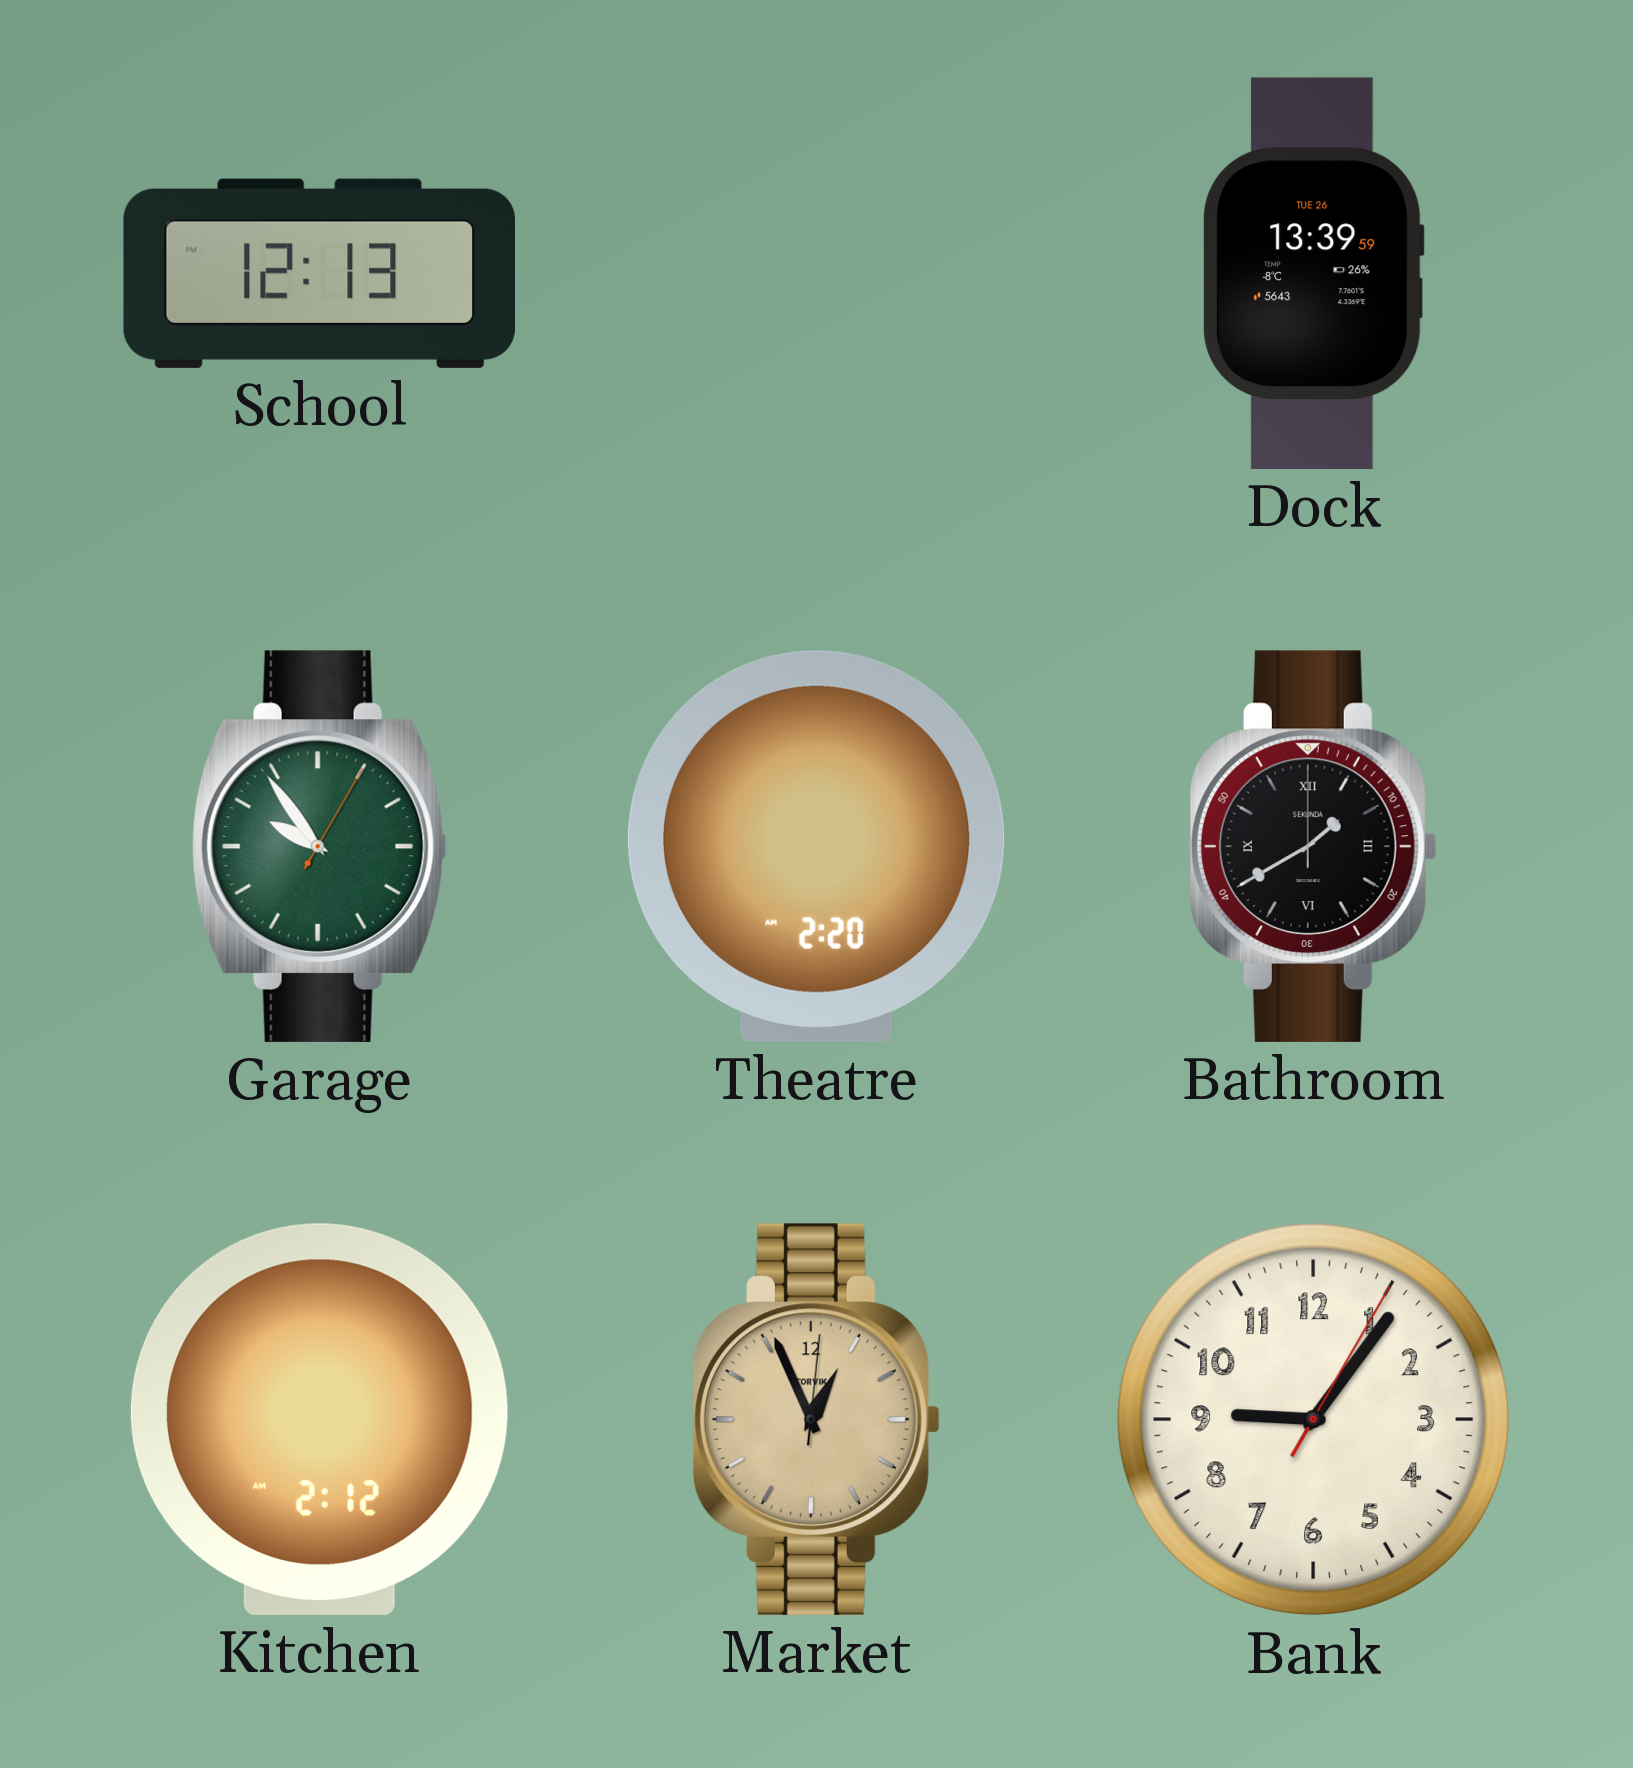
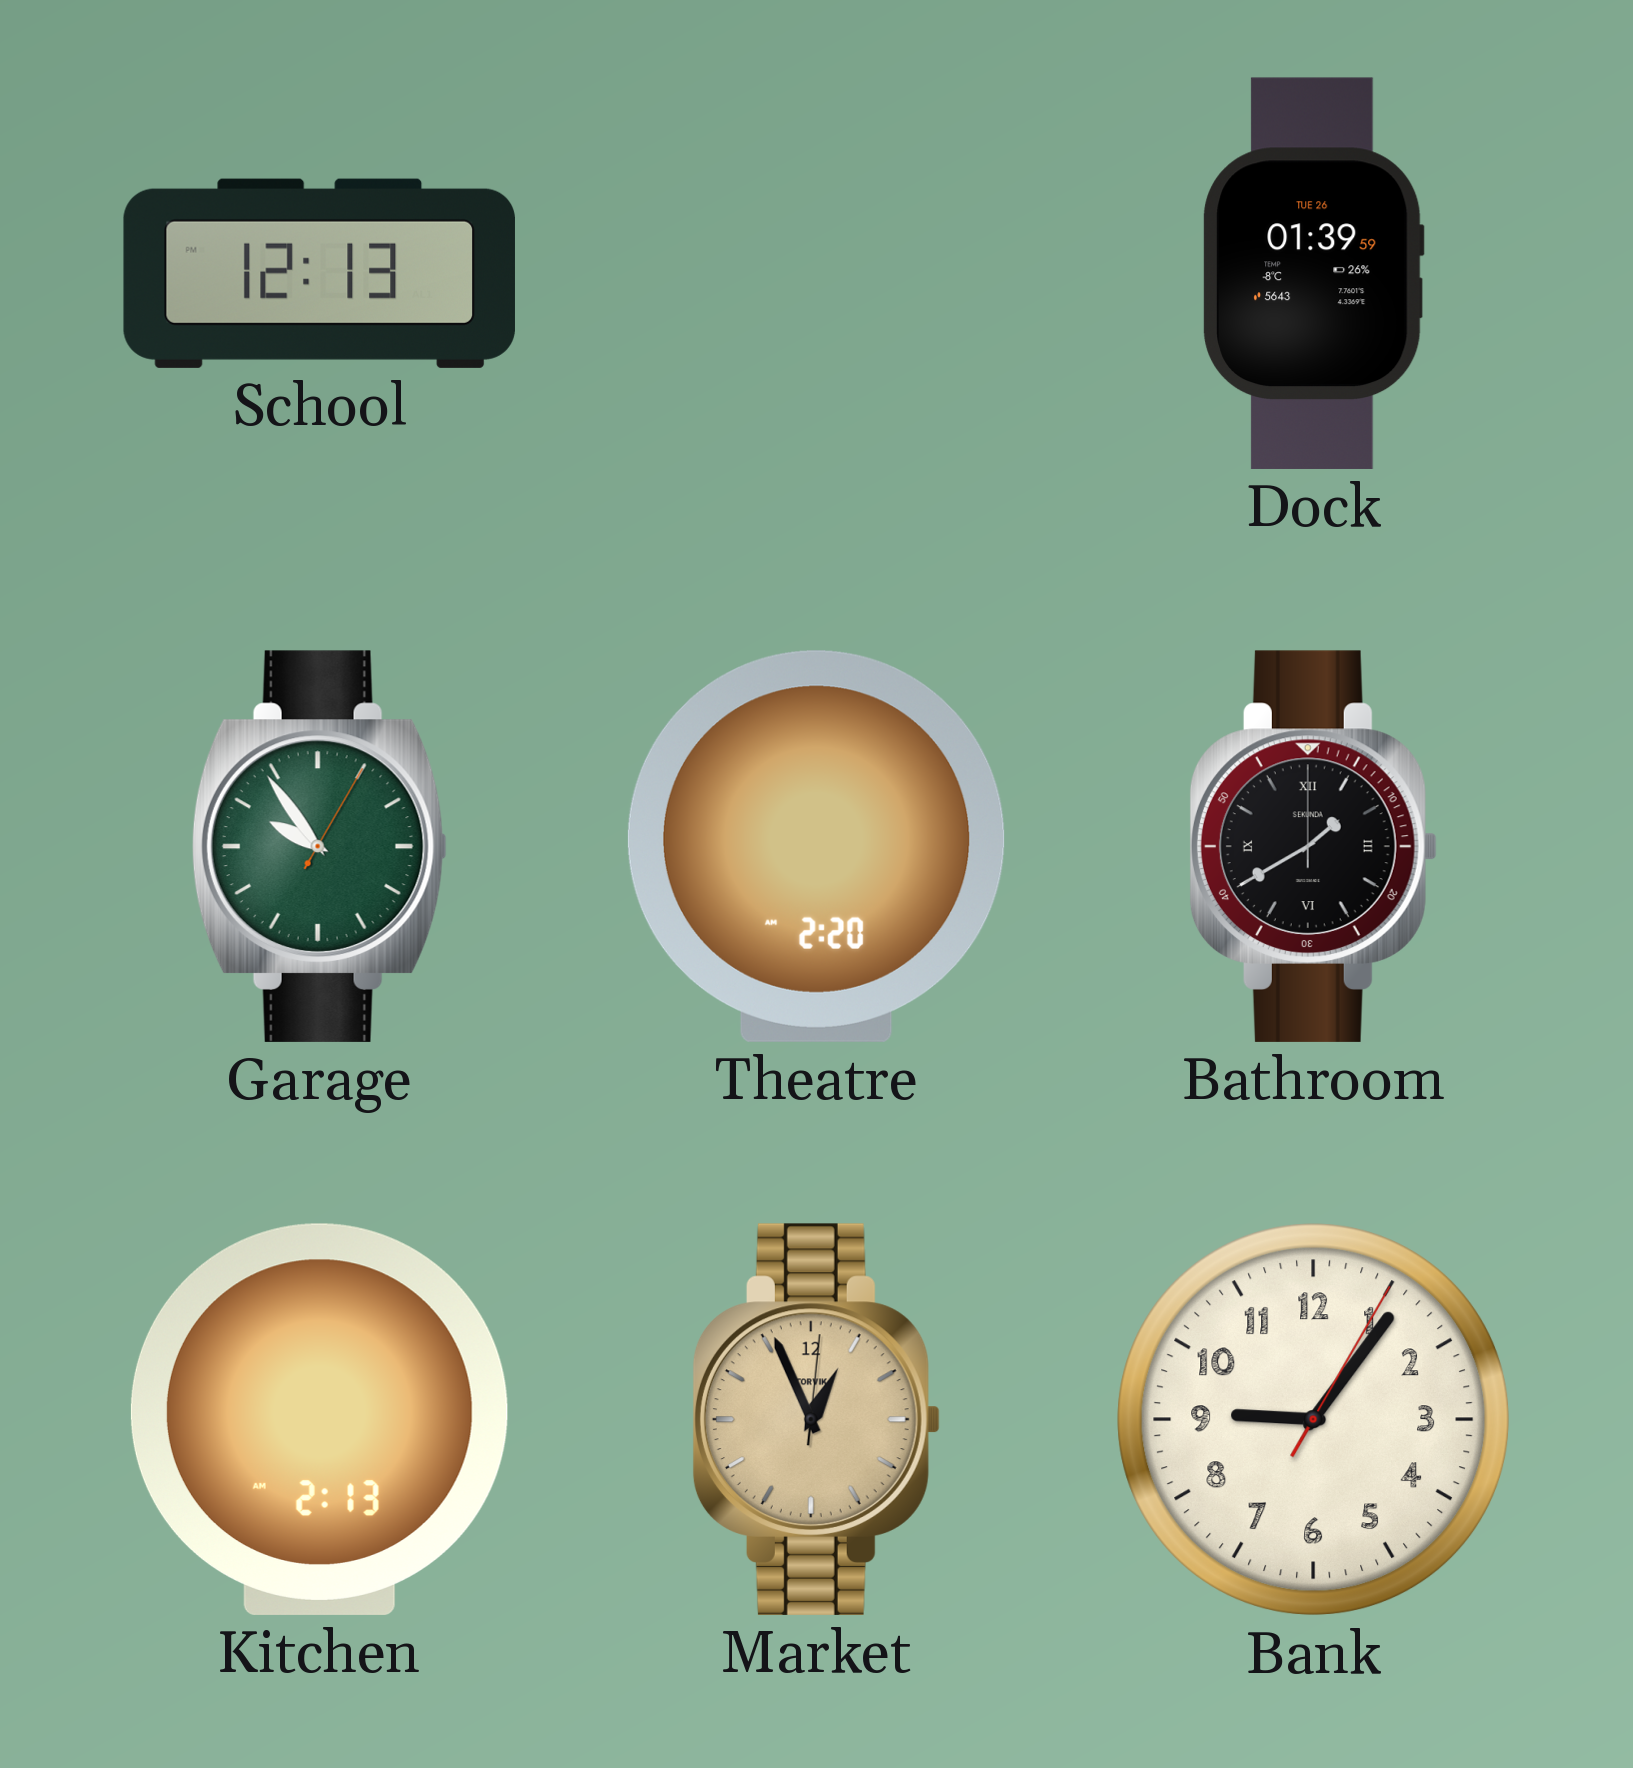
Dock: 13:39 -> 01:39
Kitchen: 2:12 -> 2:13
